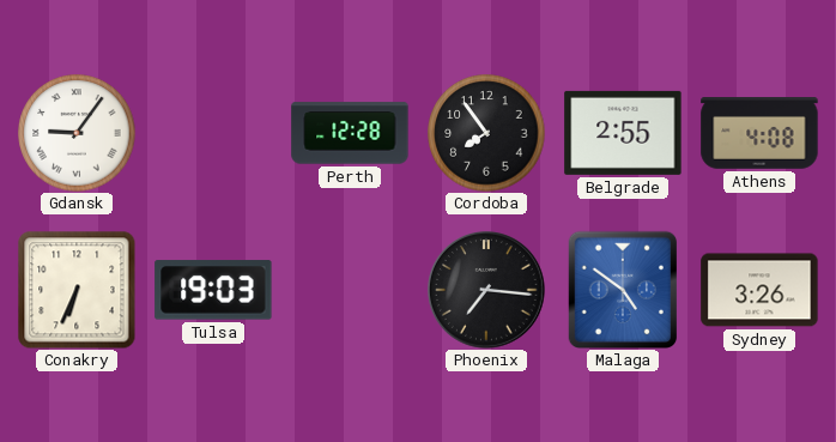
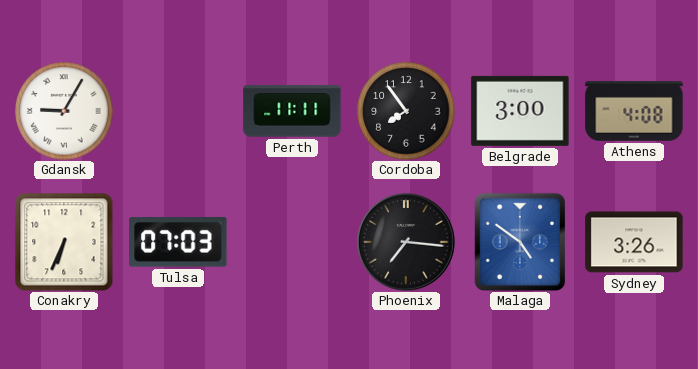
Gdansk: 9:06 -> 9:05
Perth: 12:28 -> 11:11
Belgrade: 2:55 -> 3:00
Tulsa: 19:03 -> 07:03
